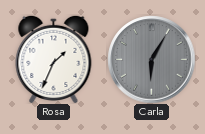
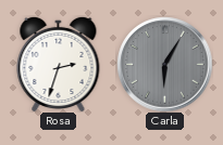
Rosa: 1:34 -> 2:33
